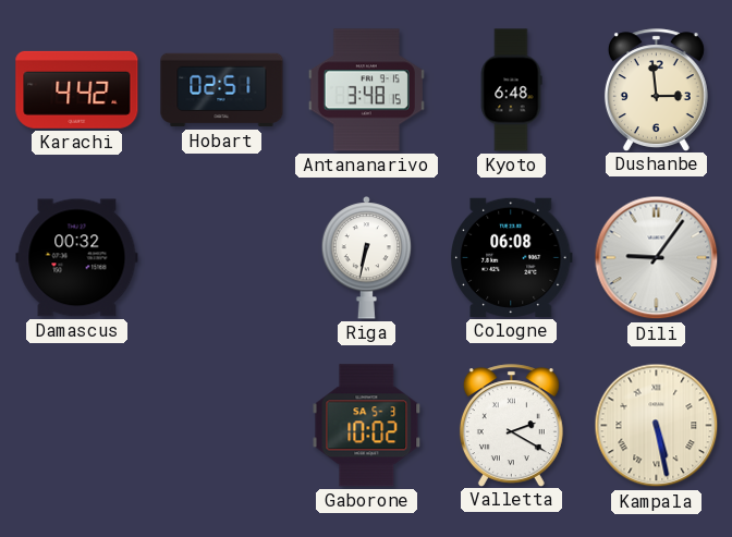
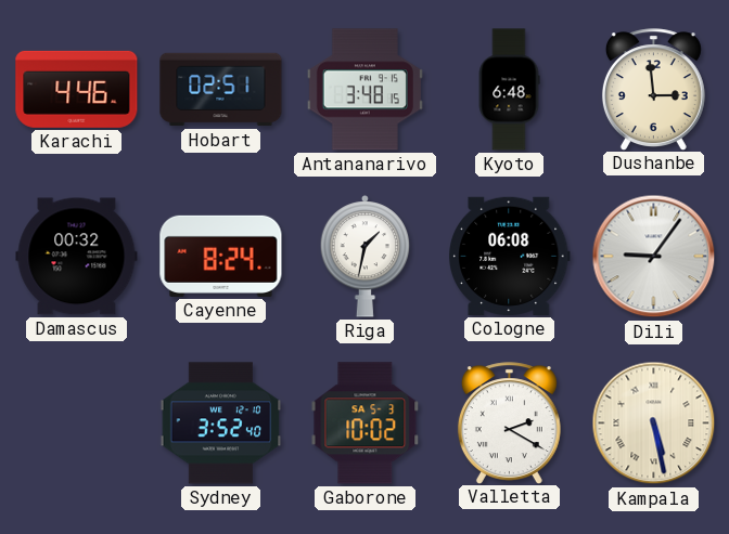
Karachi: 4:42 -> 4:46
Cayenne: none -> 8:24
Riga: 6:32 -> 1:32
Sydney: none -> 3:52
